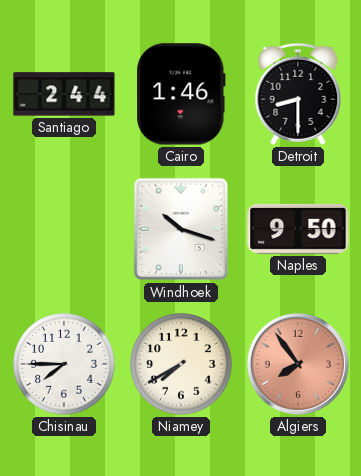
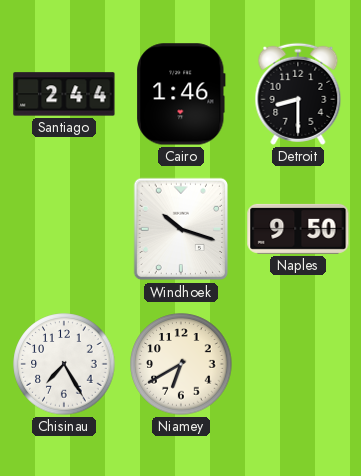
Chisinau: 7:45 -> 7:25
Niamey: 7:40 -> 6:40
Algiers: 7:54 -> none
